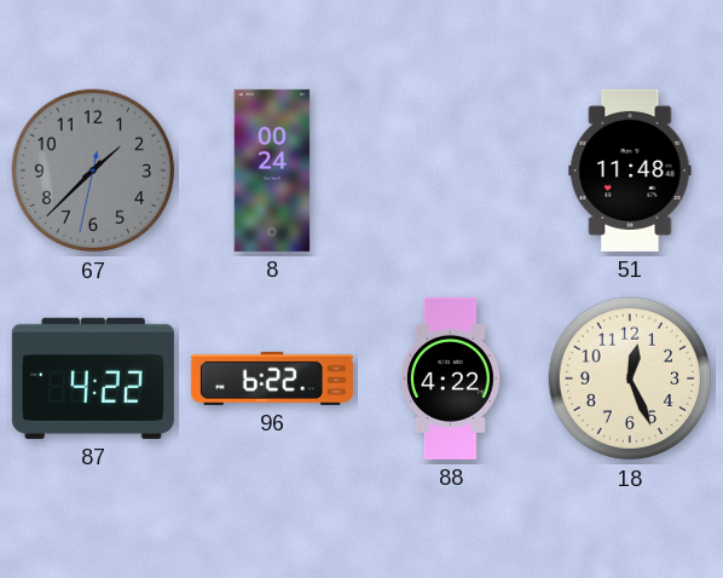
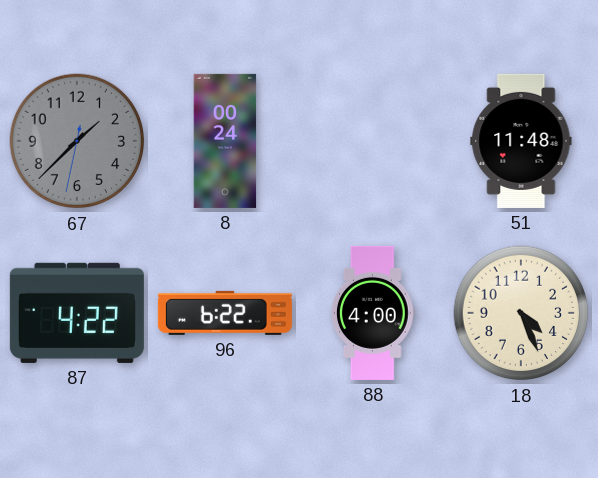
88: 4:22 -> 4:00
18: 12:26 -> 4:26
